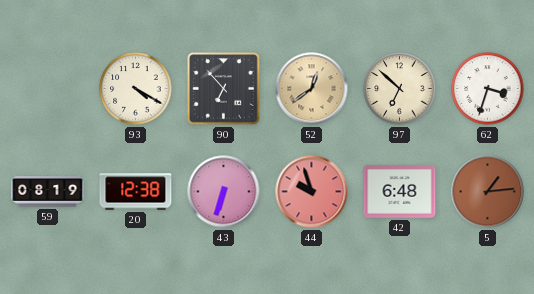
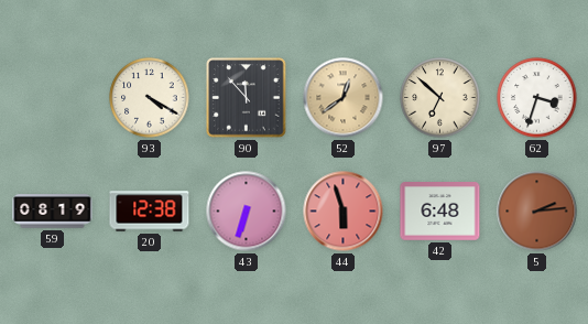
90: 6:53 -> 11:53
44: 9:57 -> 5:57
5: 1:14 -> 2:14
